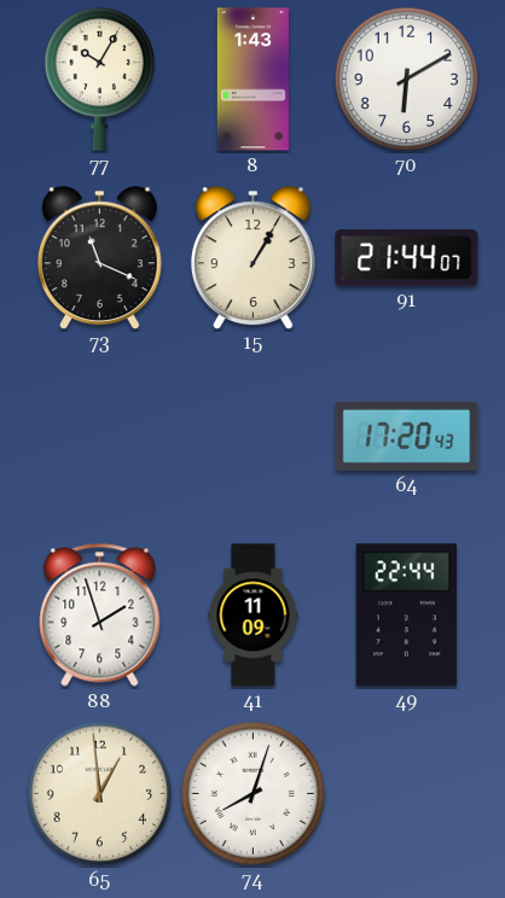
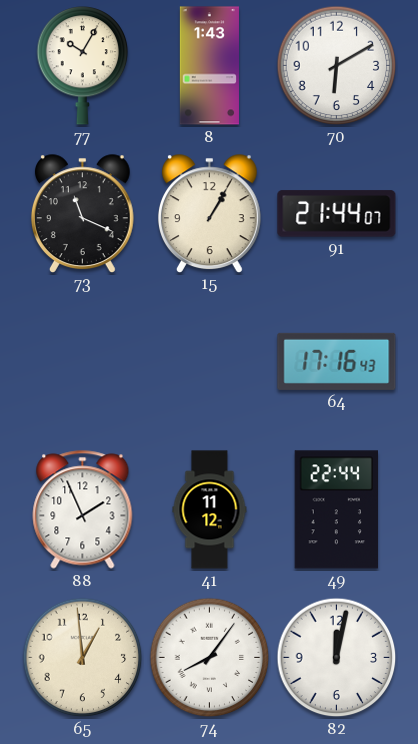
64: 17:20 -> 17:16
88: 1:57 -> 1:56
41: 11:09 -> 11:12
74: 8:03 -> 8:06
82: none -> 12:02
